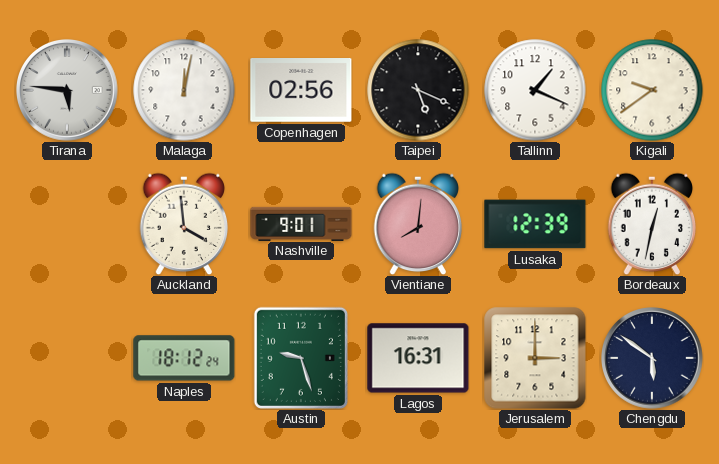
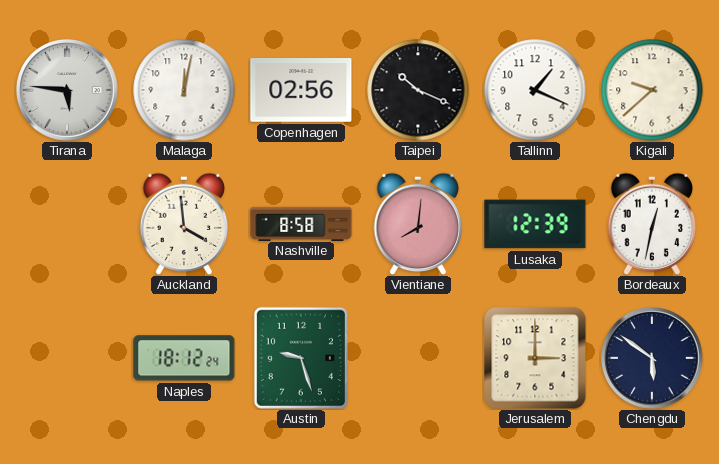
Taipei: 5:19 -> 10:19
Kigali: 9:39 -> 9:38
Nashville: 9:01 -> 8:58
Lagos: 16:31 -> none
